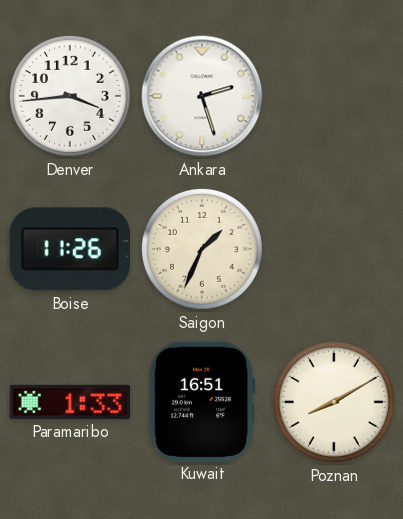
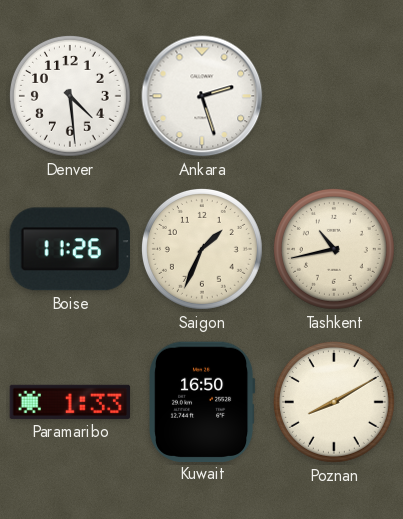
Denver: 3:44 -> 4:29
Tashkent: none -> 10:43
Kuwait: 16:51 -> 16:50
